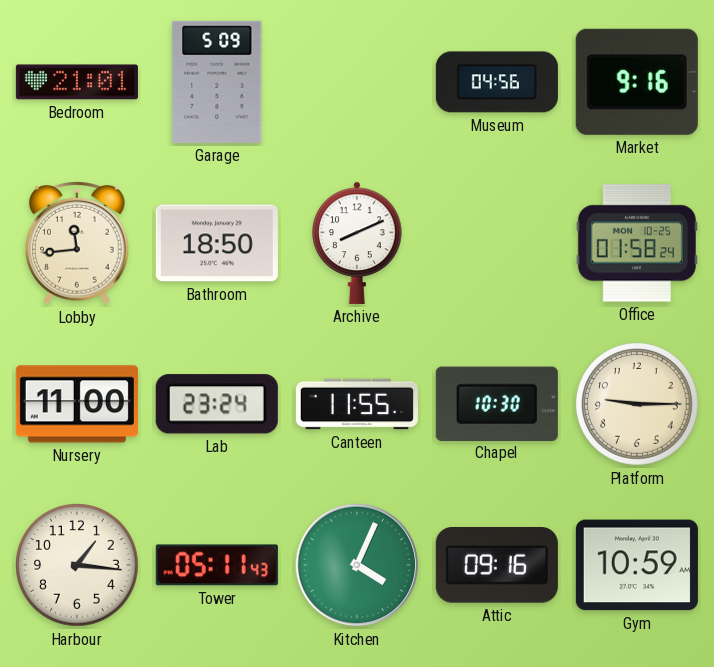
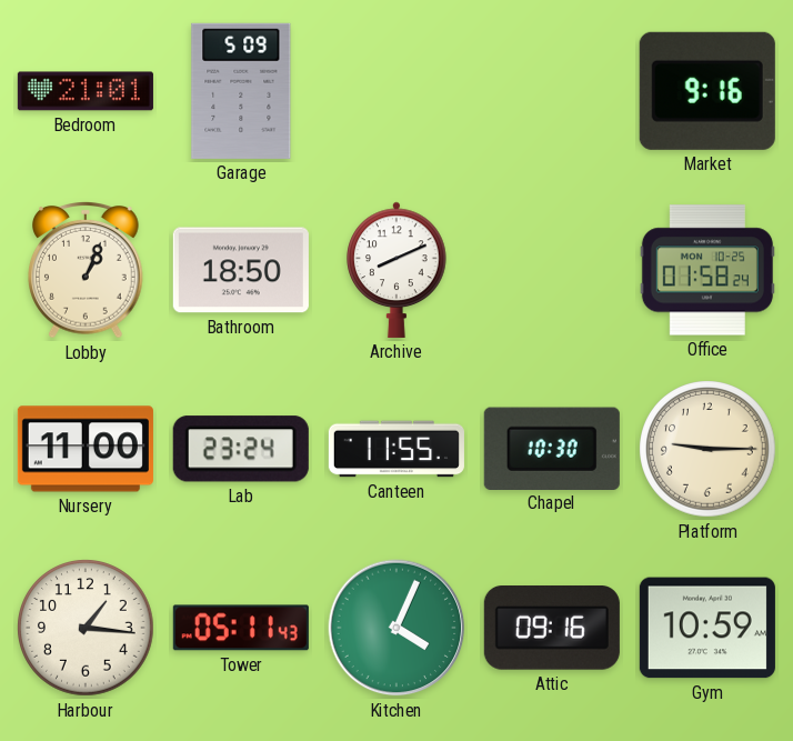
Museum: 04:56 -> none
Lobby: 11:44 -> 1:04
